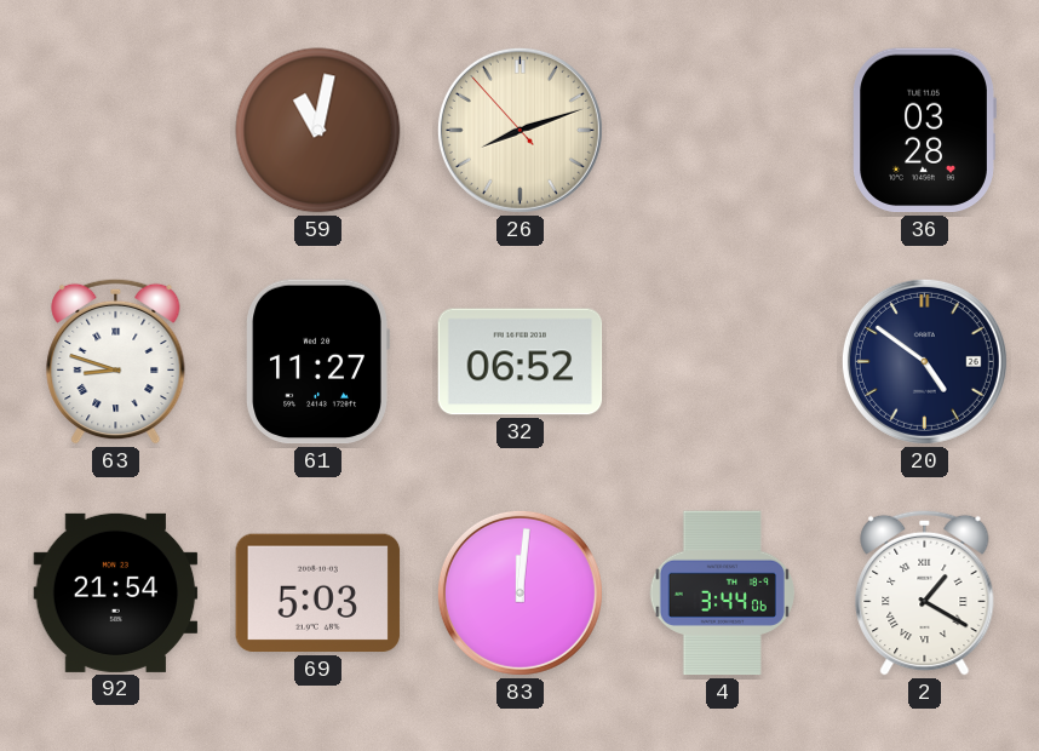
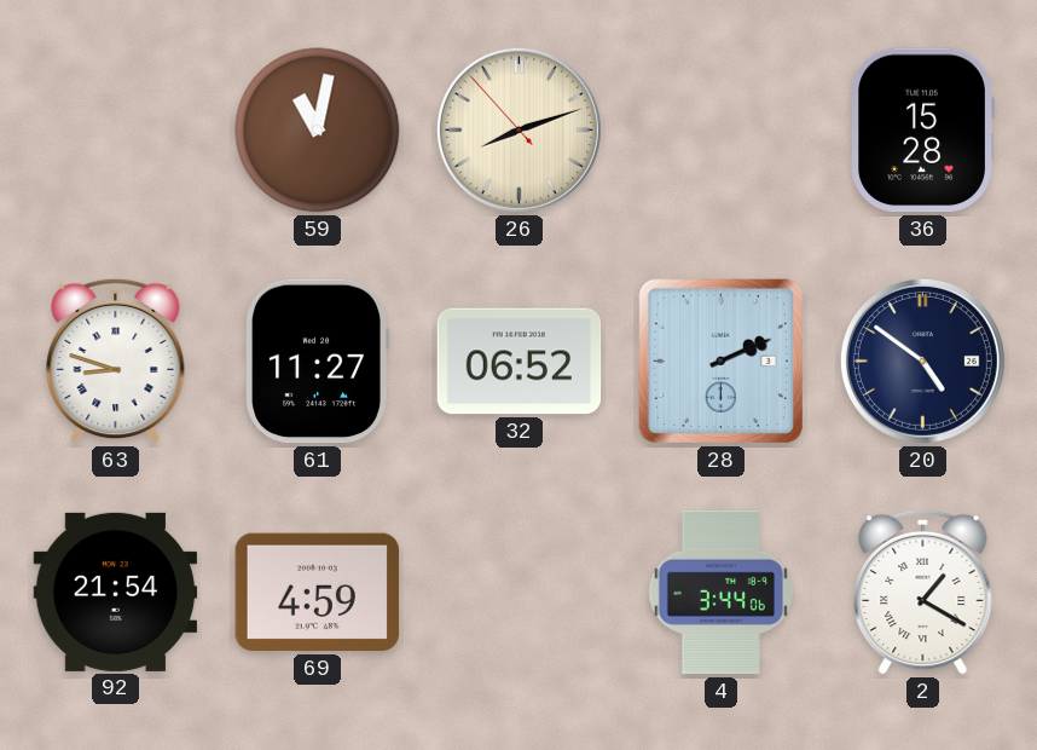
36: 03:28 -> 15:28
28: none -> 2:11
69: 5:03 -> 4:59
83: 12:01 -> none
